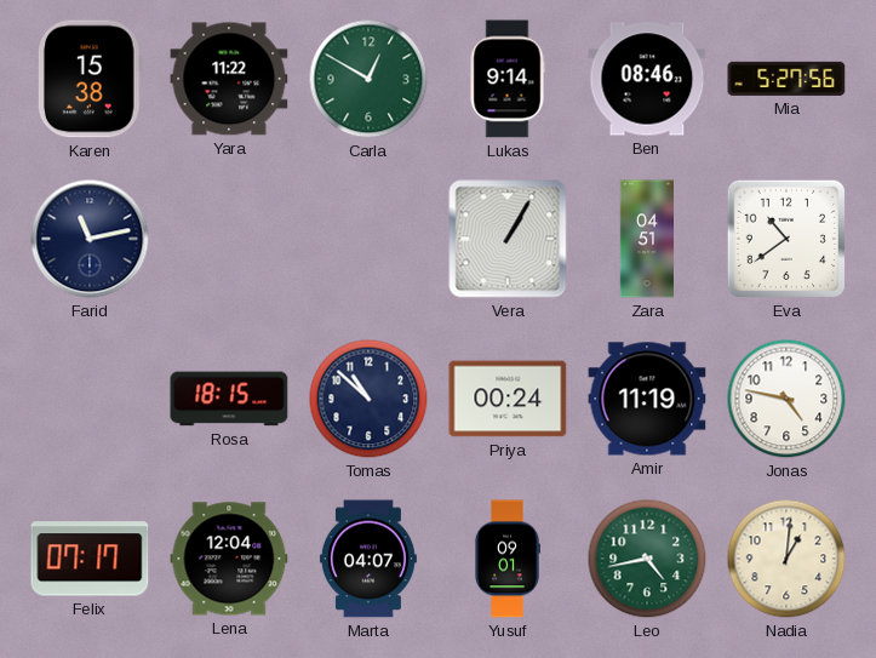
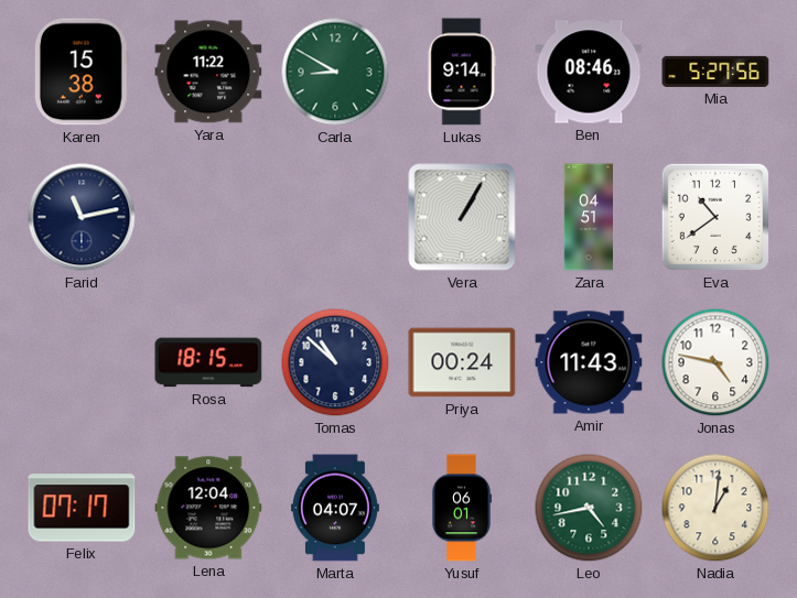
Carla: 12:50 -> 8:50
Amir: 11:19 -> 11:43
Yusuf: 09:01 -> 06:01
